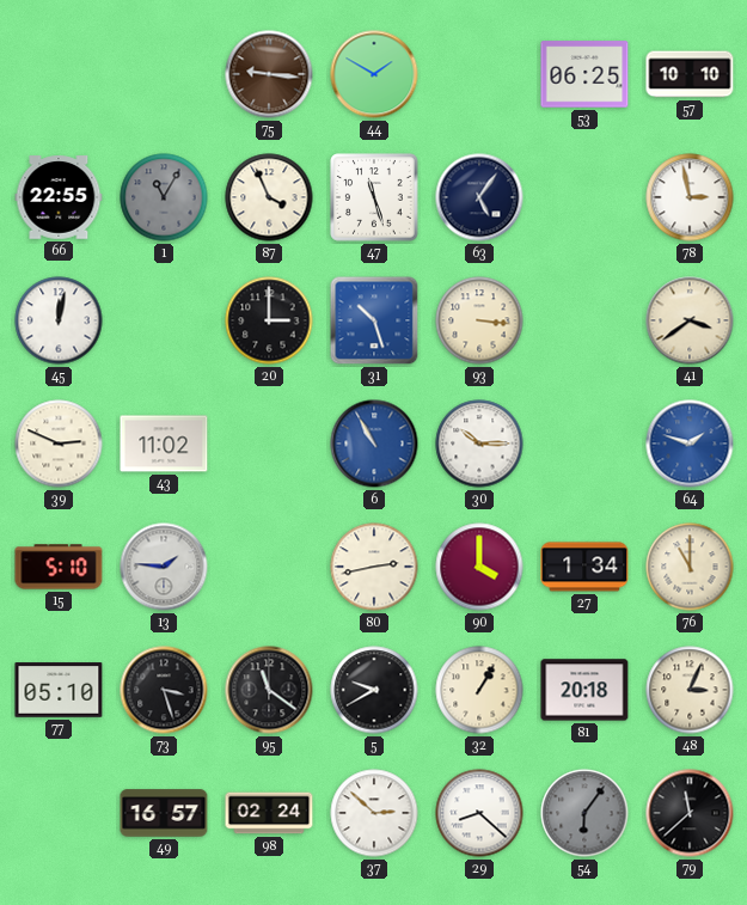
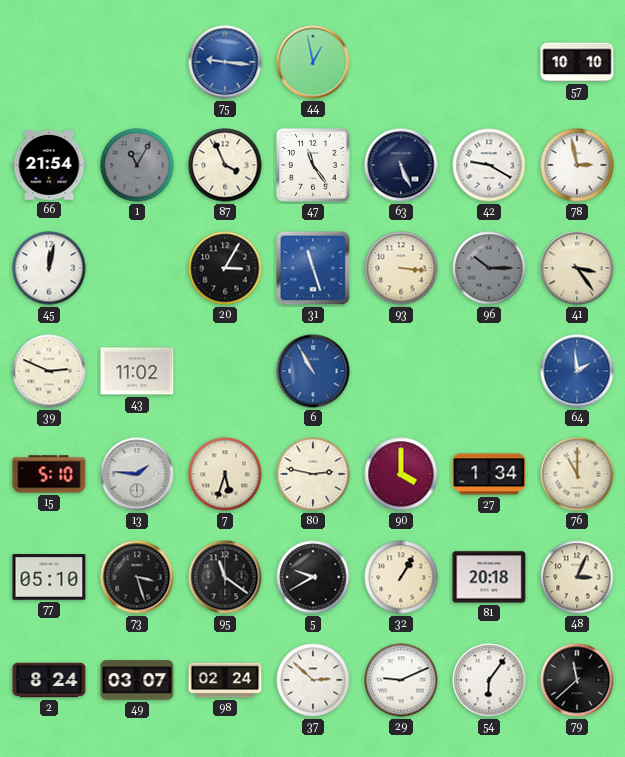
75 dial: brown -> blue
44: 1:50 -> 12:58
53: 06:25 -> none
66: 22:55 -> 21:54
47: 11:27 -> 11:24
63: 5:06 -> 5:26
42: none -> 9:20
20: 3:00 -> 3:05
31: 10:27 -> 11:27
96: none -> 10:15
41: 3:39 -> 3:24
30: 10:15 -> none
64: 1:48 -> 1:59
7: none -> 5:33
80: 2:43 -> 2:47
2: none -> 8:24
49: 16:57 -> 03:07
29: 8:22 -> 9:11
54 dial: grey -> white
